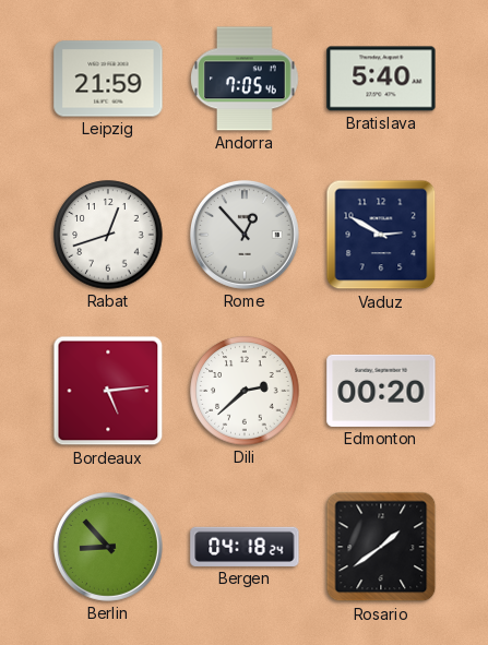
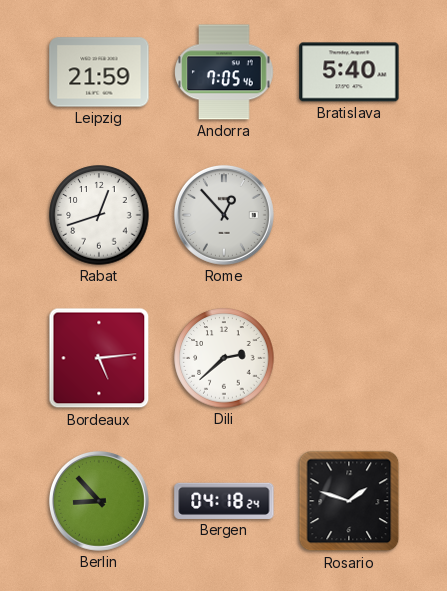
Vaduz: 2:50 -> none
Edmonton: 00:20 -> none
Rosario: 1:39 -> 1:48
